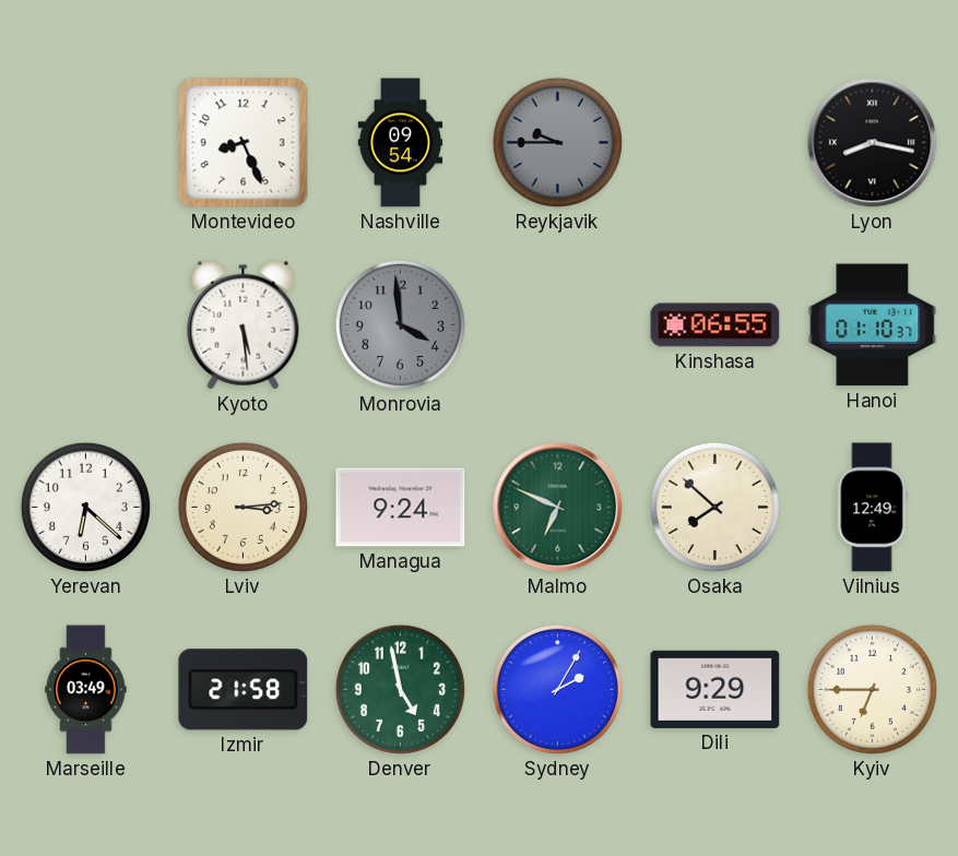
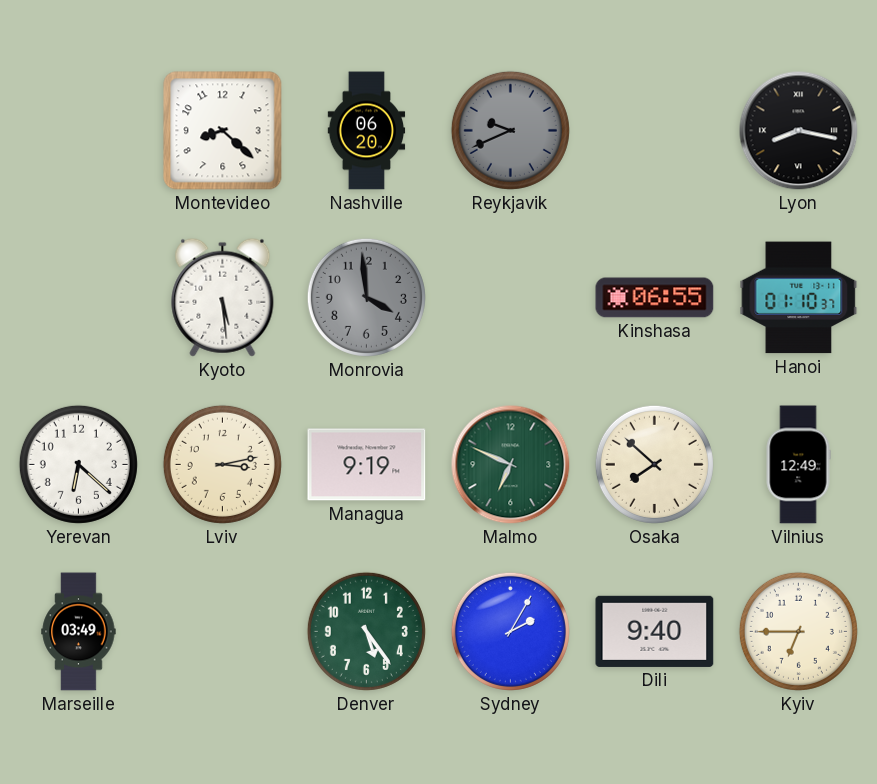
Montevideo: 8:26 -> 8:22
Nashville: 09:54 -> 06:20
Reykjavik: 9:45 -> 9:41
Lviv: 3:14 -> 3:13
Managua: 9:24 -> 9:19
Izmir: 21:58 -> none
Denver: 4:58 -> 5:24
Dili: 9:29 -> 9:40
